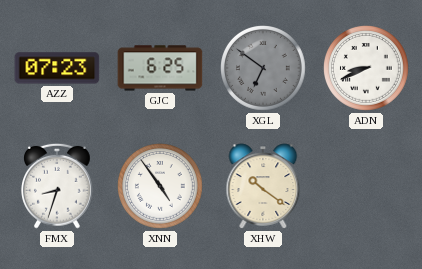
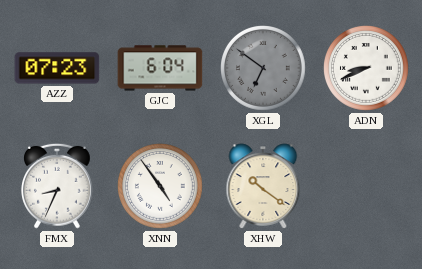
GJC: 6:25 -> 6:04
FMX: 8:33 -> 8:34
